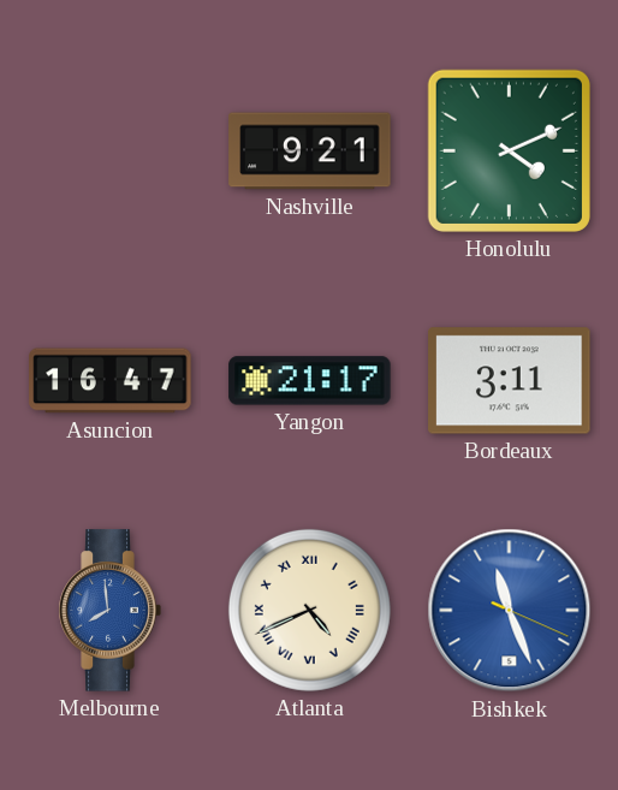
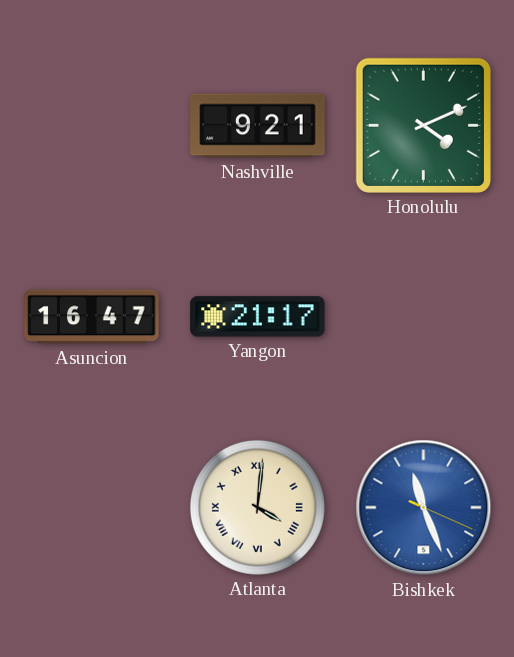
Bordeaux: 3:11 -> none
Melbourne: 7:59 -> none
Atlanta: 4:41 -> 4:01
